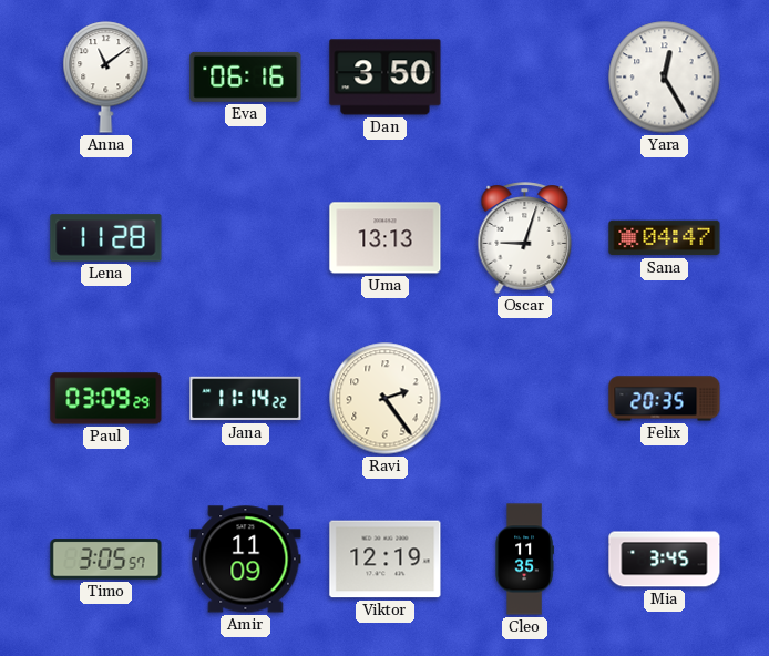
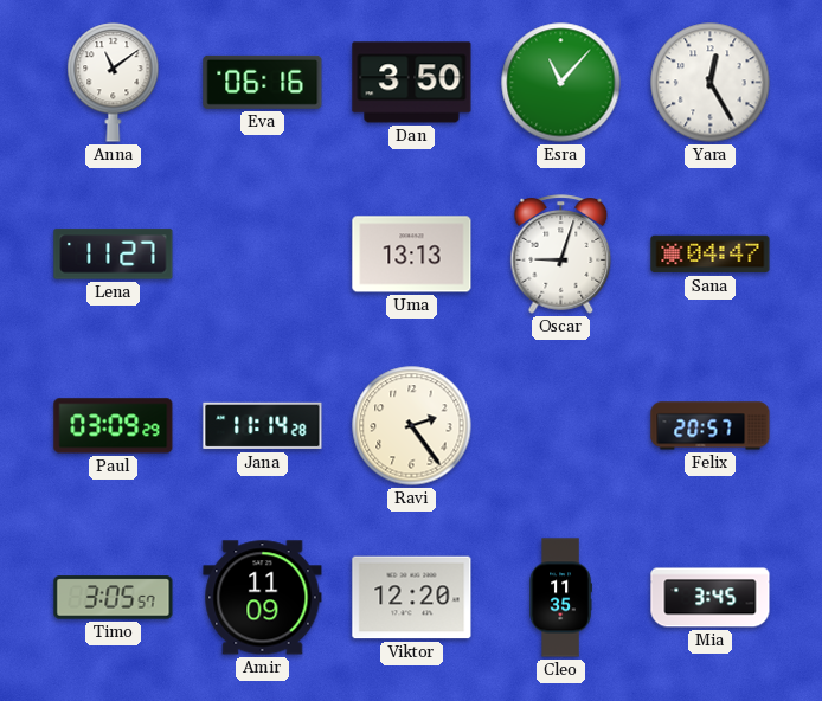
Esra: none -> 11:07
Lena: 11:28 -> 11:27
Jana: 11:14:22 -> 11:14:28
Felix: 20:35 -> 20:57
Viktor: 12:19 -> 12:20
